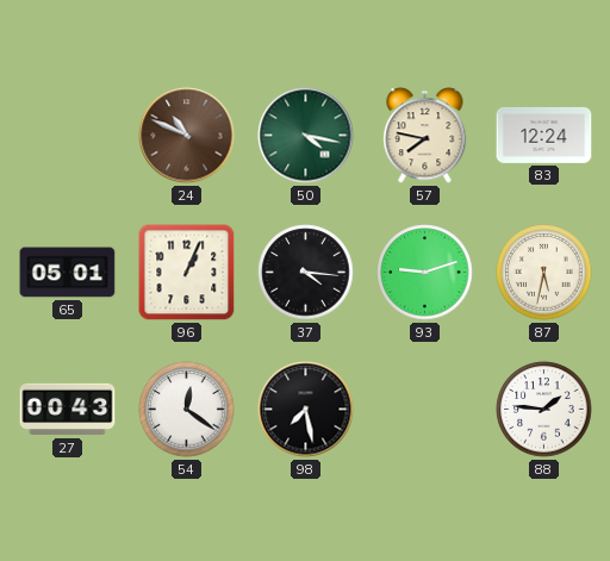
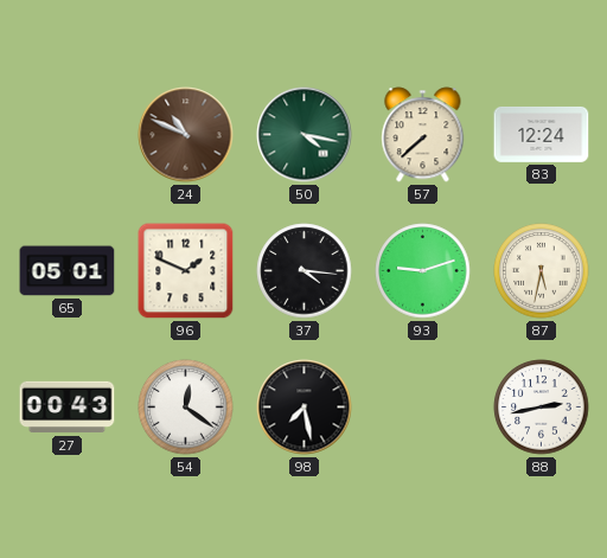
57: 7:47 -> 7:38
96: 1:04 -> 1:49
88: 1:46 -> 2:43
